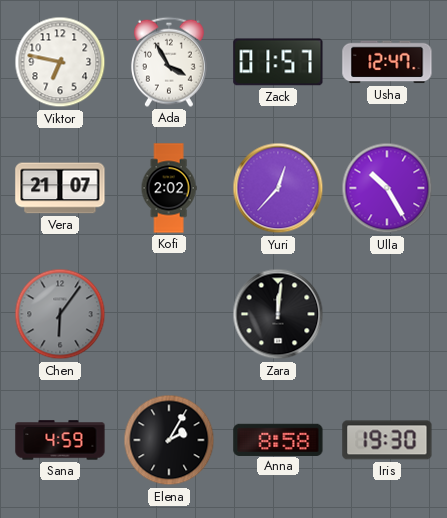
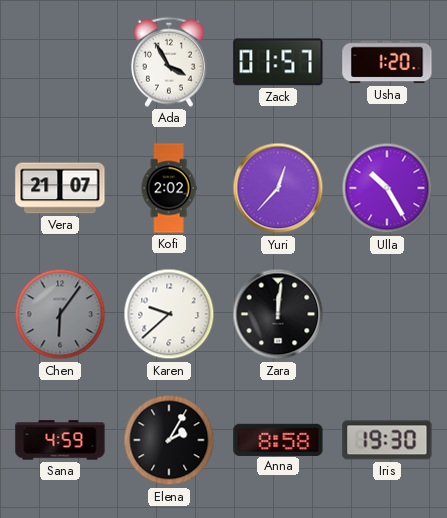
Viktor: 6:47 -> none
Usha: 12:47 -> 1:20
Karen: none -> 9:38
